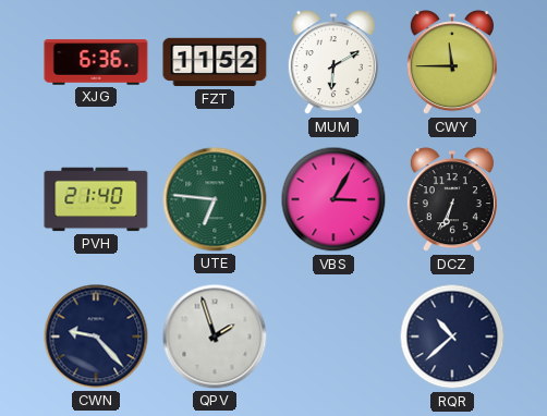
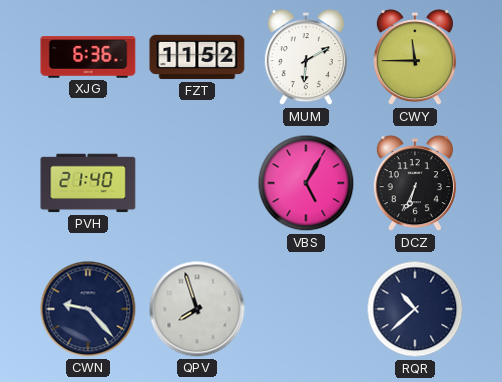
UTE: 6:46 -> none
VBS: 3:05 -> 5:05
QPV: 1:57 -> 7:57
